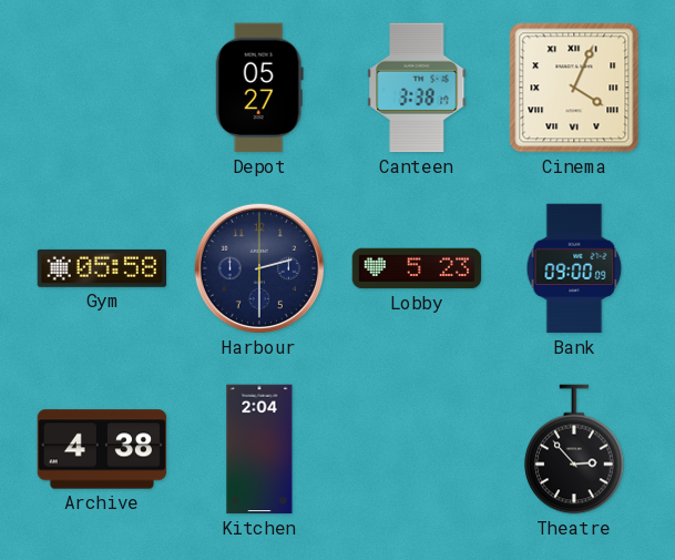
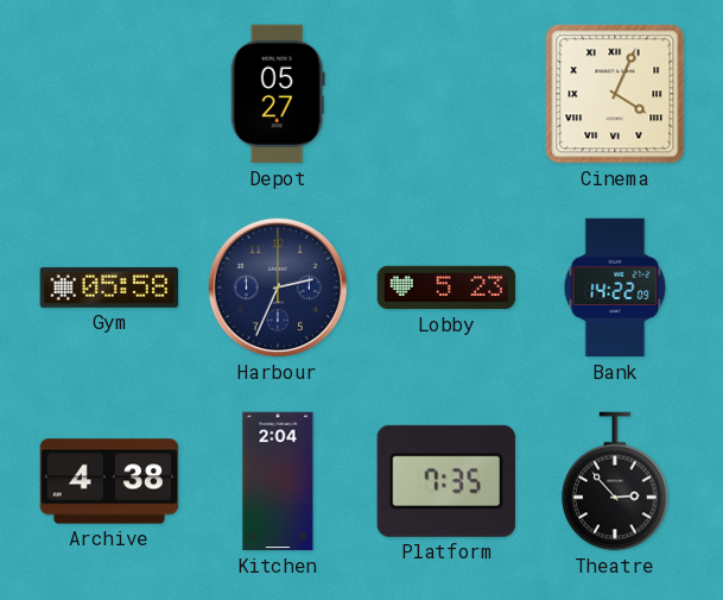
Canteen: 3:38 -> none
Harbour: 2:30 -> 2:34
Bank: 09:00 -> 14:22
Platform: none -> 7:35
